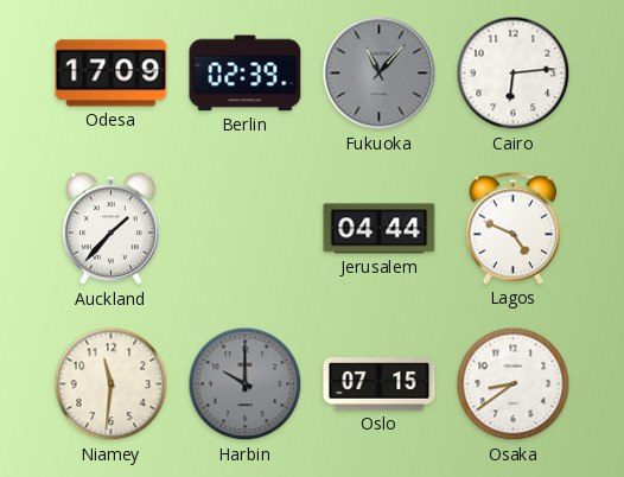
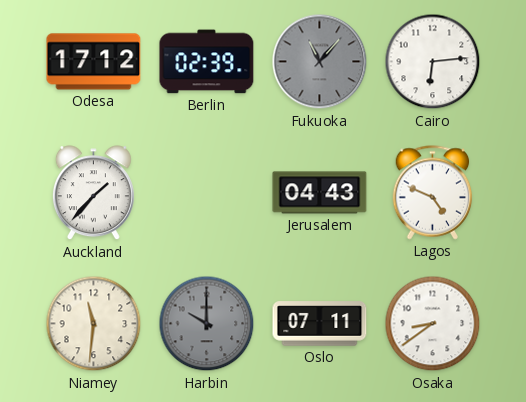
Odesa: 17:09 -> 17:12
Jerusalem: 04:44 -> 04:43
Oslo: 07:15 -> 07:11
